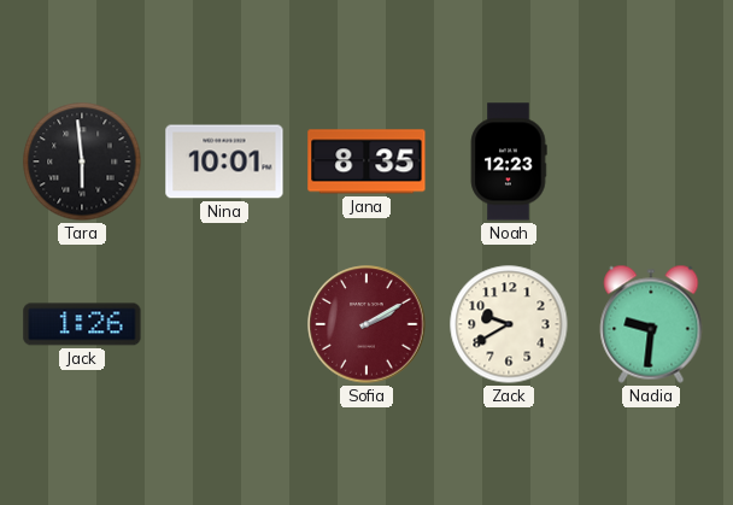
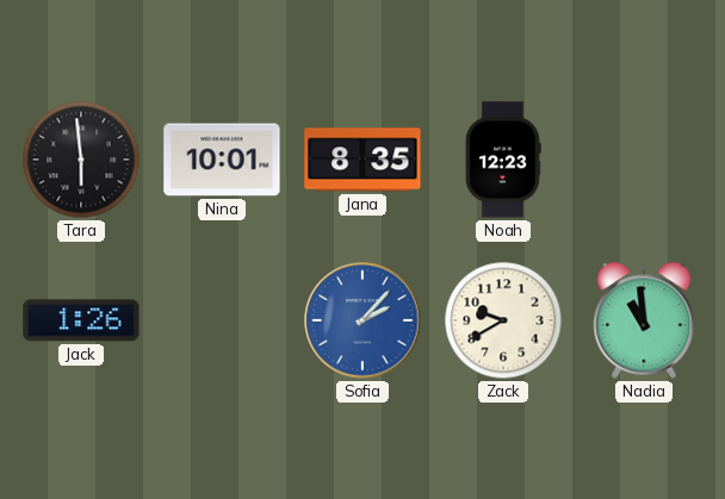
Sofia: 2:10 -> 2:07
Sofia dial: burgundy -> blue
Nadia: 9:31 -> 10:59
